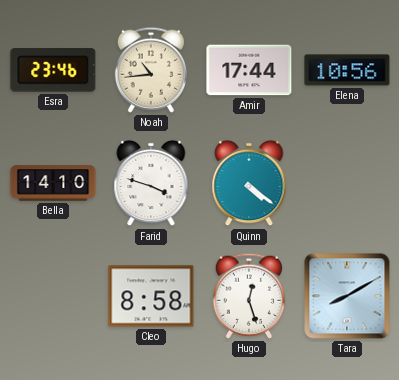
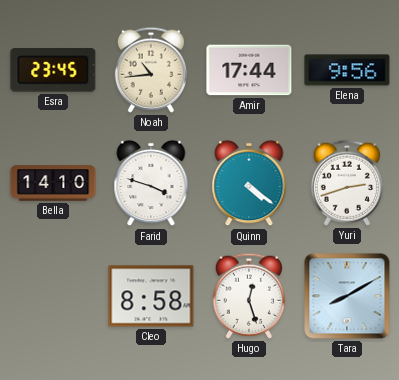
Esra: 23:46 -> 23:45
Elena: 10:56 -> 9:56
Yuri: none -> 2:42
